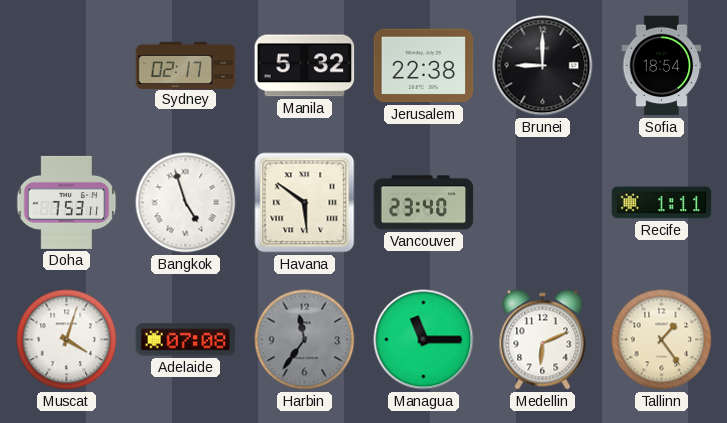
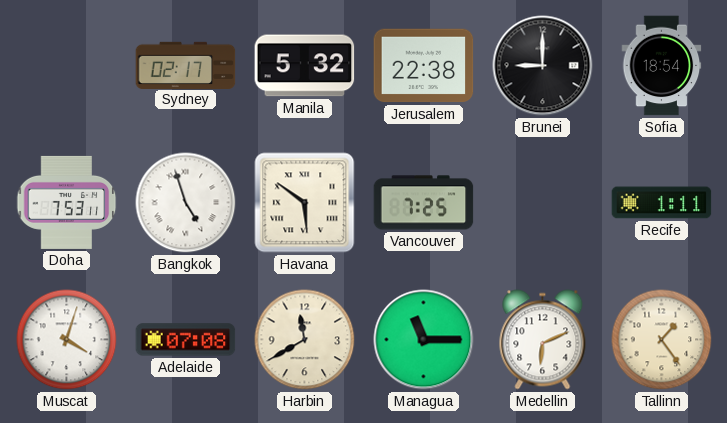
Vancouver: 23:40 -> 7:25
Harbin: 11:36 -> 11:40
Harbin dial: grey -> cream
